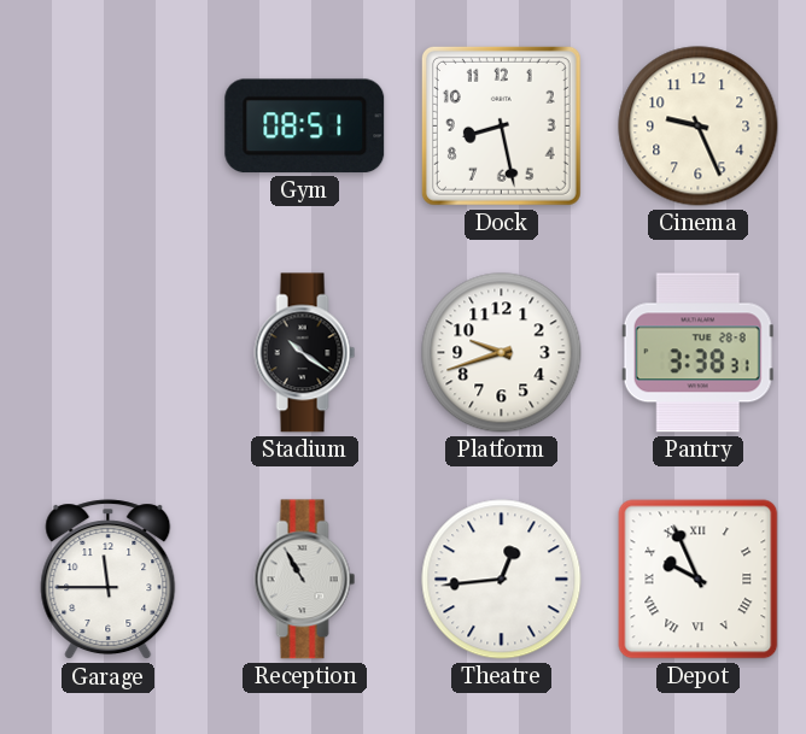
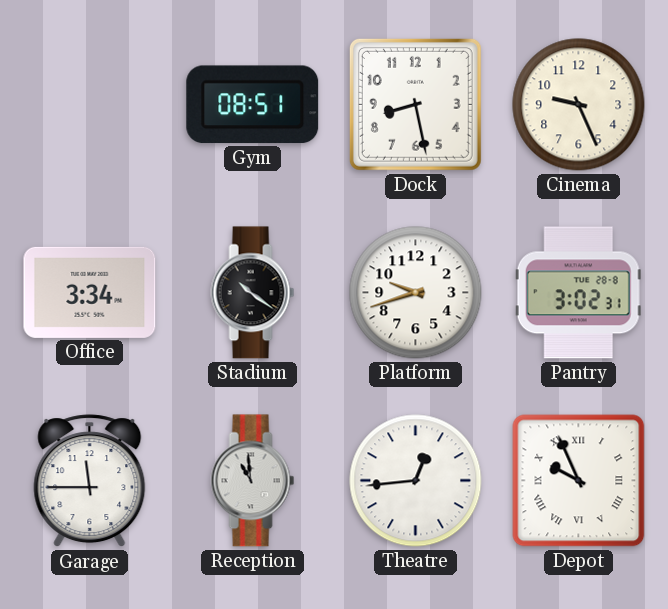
Office: none -> 3:34
Pantry: 3:38 -> 3:02
Reception: 10:55 -> 10:59
